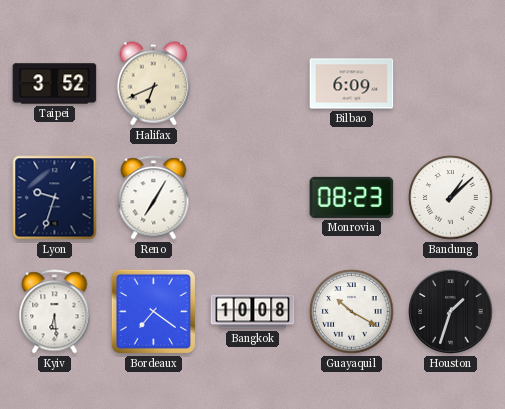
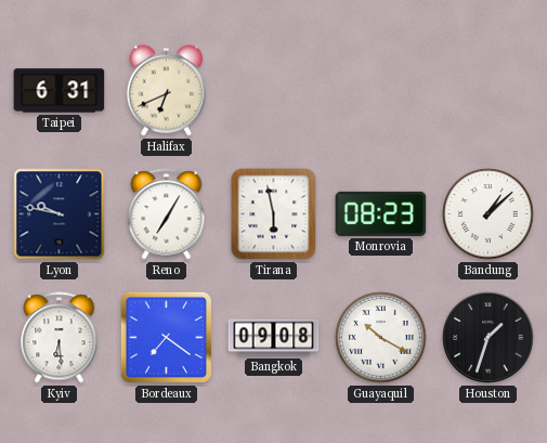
Taipei: 3:52 -> 6:31
Bilbao: 6:09 -> none
Lyon: 9:33 -> 9:47
Tirana: none -> 5:58
Bangkok: 10:08 -> 09:08
